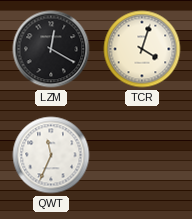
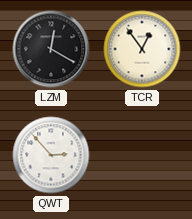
TCR: 4:03 -> 12:54
QWT: 11:34 -> 2:53
